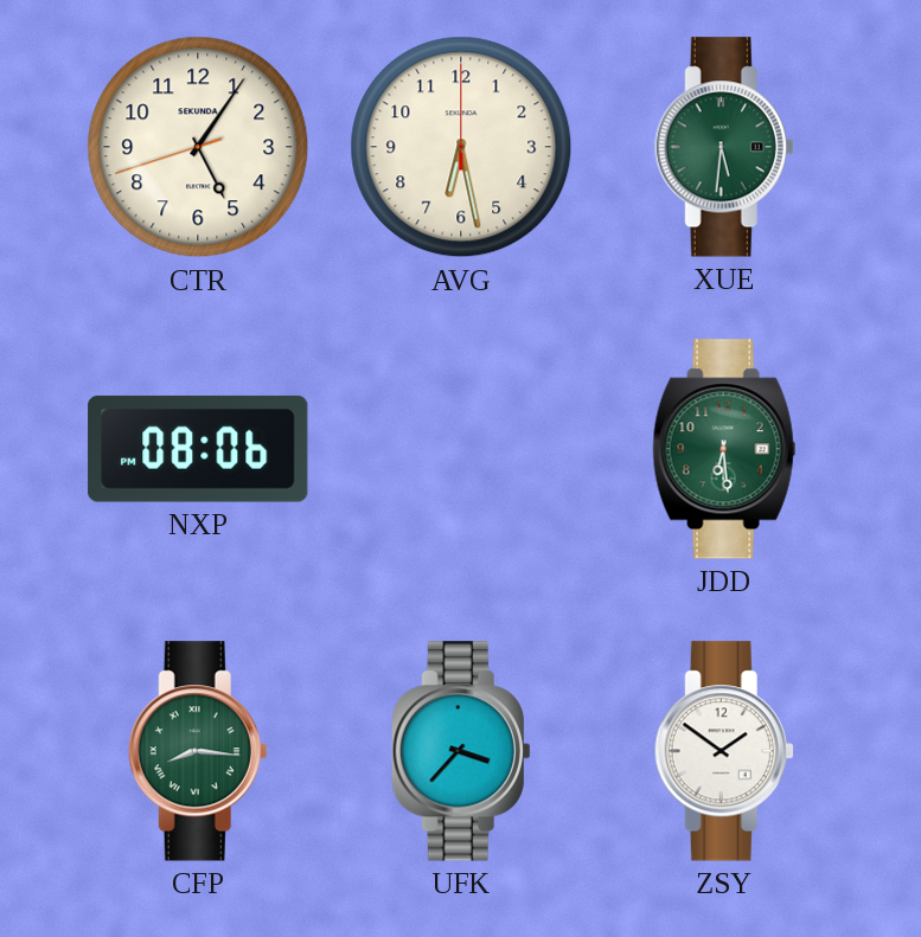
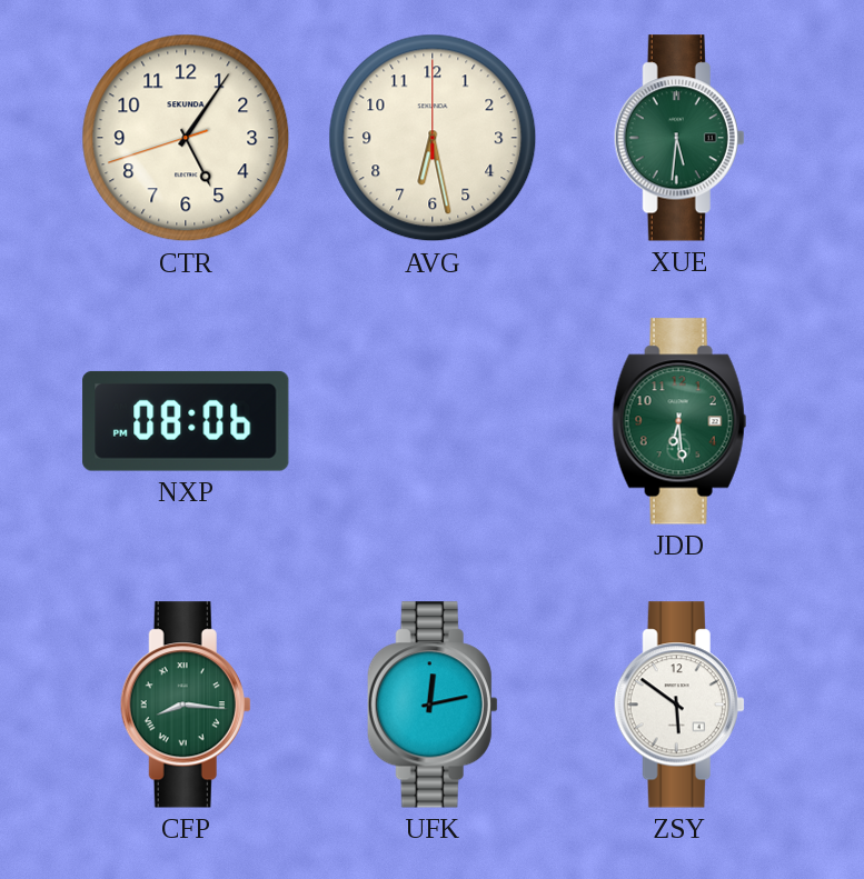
UFK: 3:37 -> 12:13
ZSY: 1:51 -> 5:51
